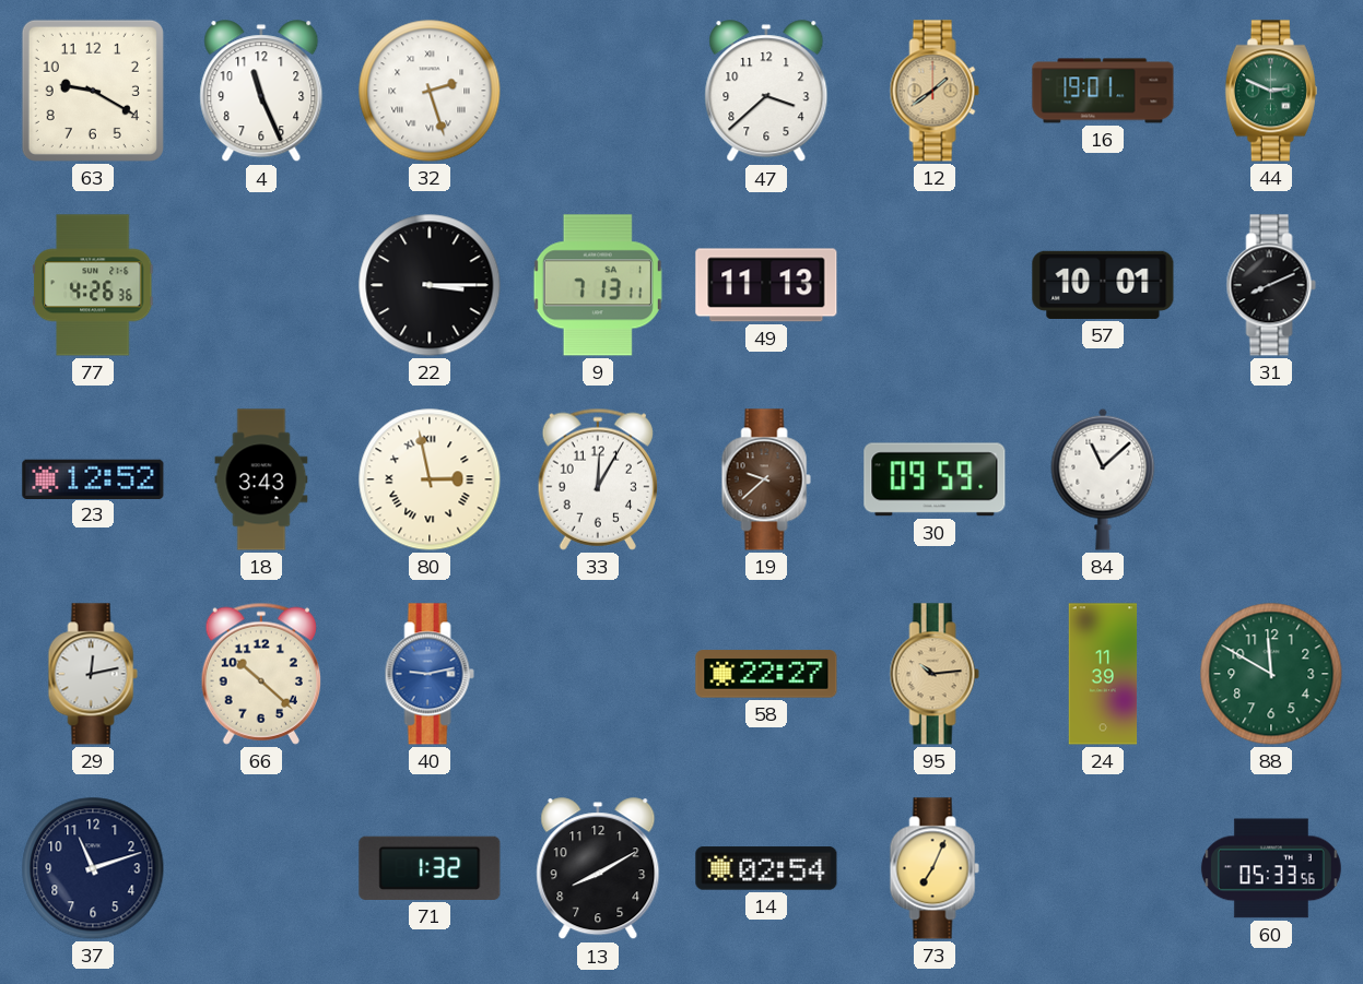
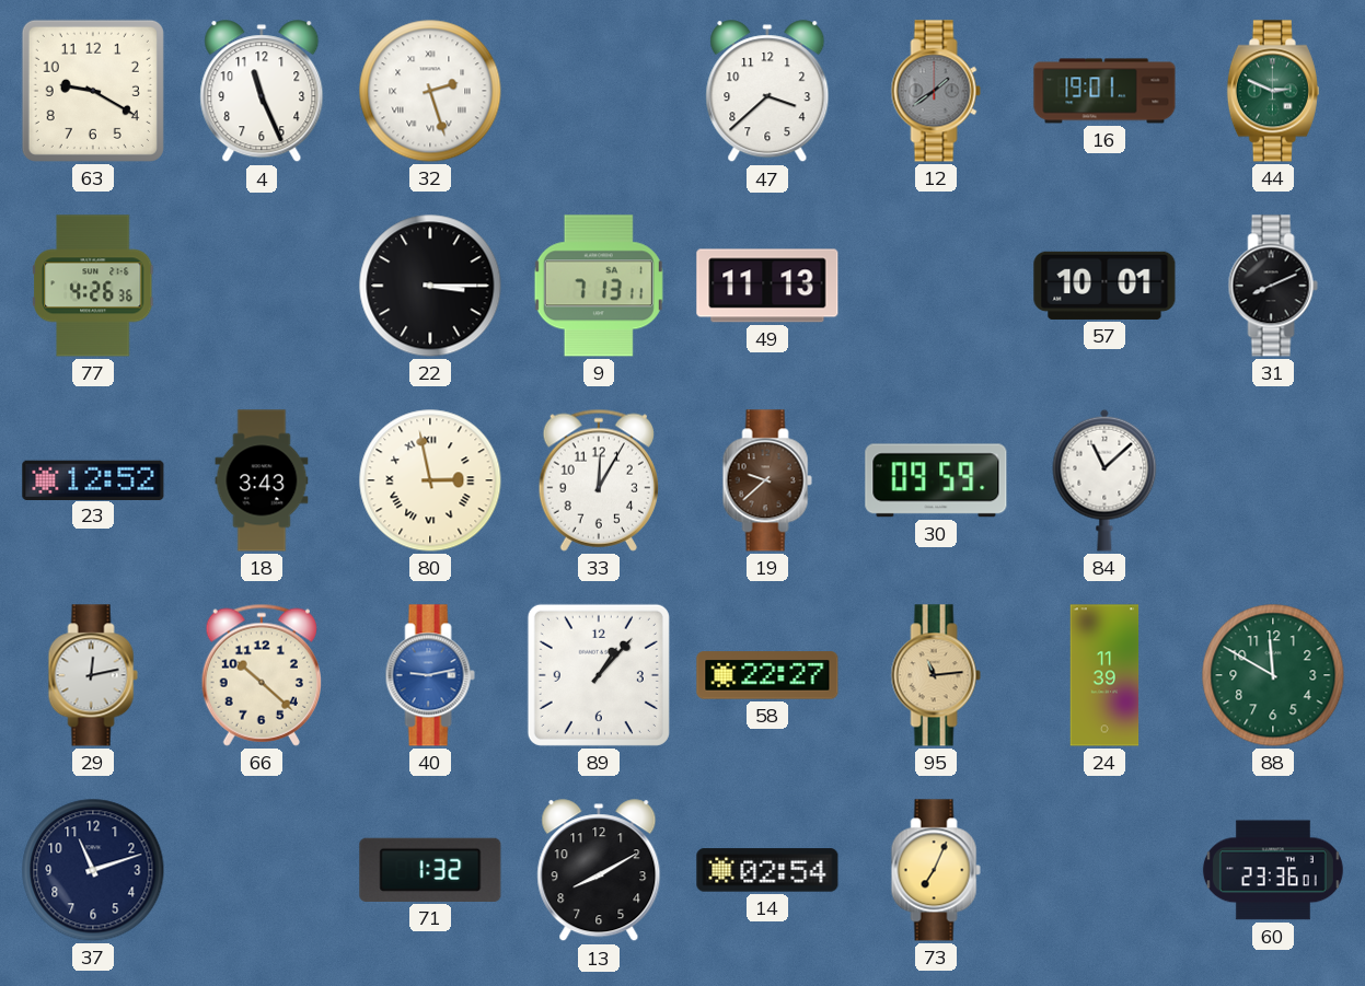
12 dial: champagne -> grey
89: none -> 1:07
95: 10:14 -> 11:14
60: 05:33 -> 23:36
